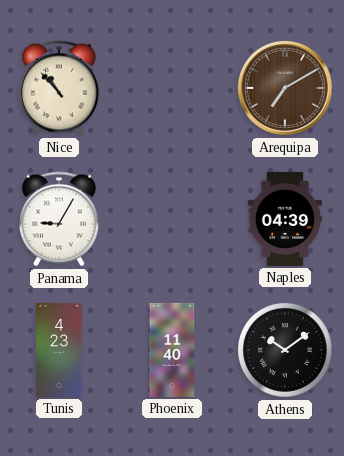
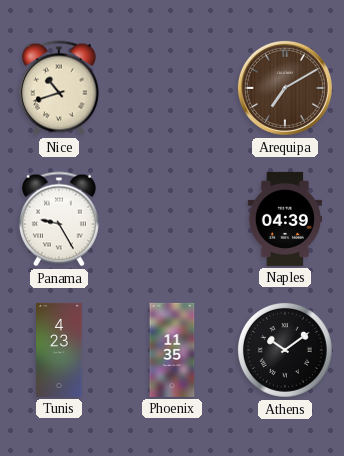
Nice: 10:53 -> 10:42
Panama: 9:05 -> 9:25
Phoenix: 11:40 -> 11:35
